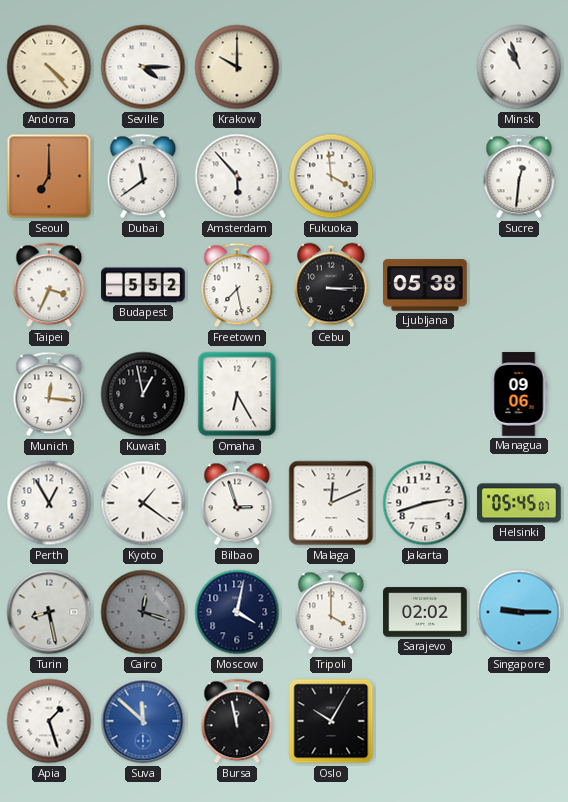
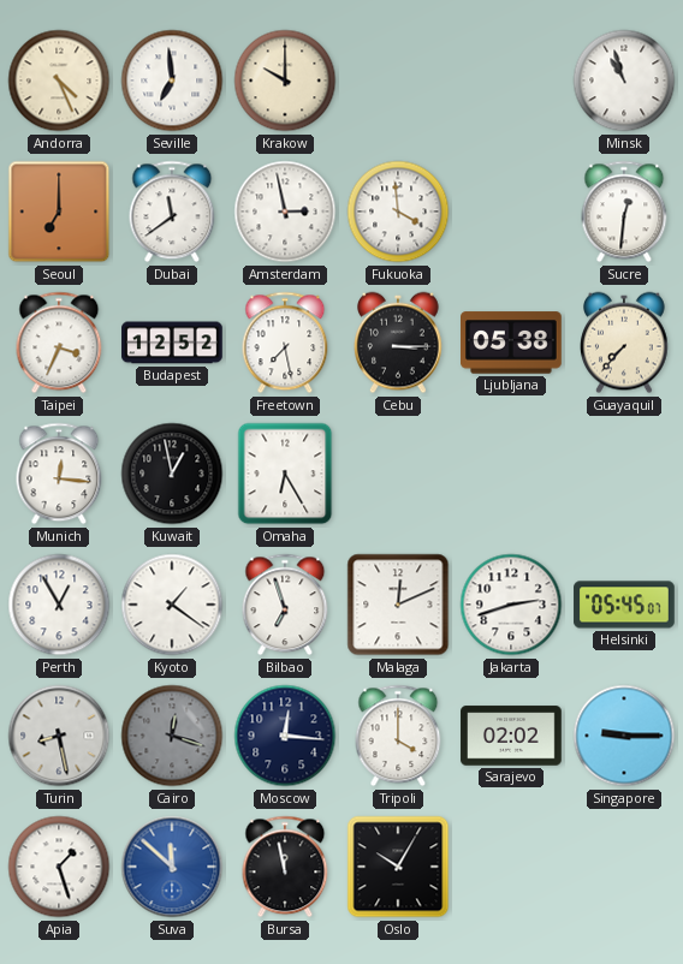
Andorra: 4:23 -> 4:26
Seville: 4:15 -> 6:59
Amsterdam: 5:53 -> 2:58
Budapest: 5:52 -> 12:52
Guayaquil: none -> 7:37
Managua: 09:06 -> none
Bilbao: 2:57 -> 6:57
Moscow: 4:02 -> 12:16
